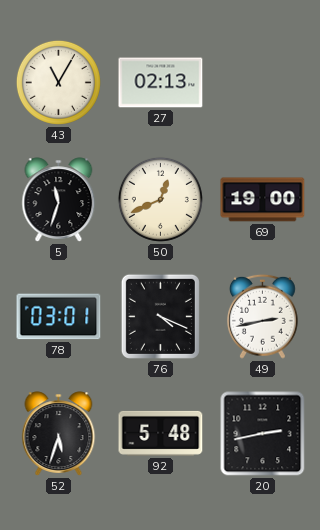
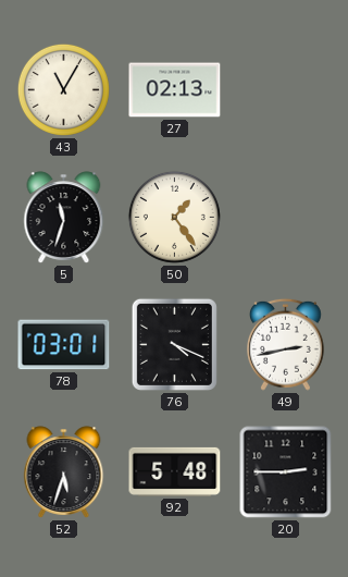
50: 12:41 -> 1:24
69: 19:00 -> none
20: 2:43 -> 2:45
